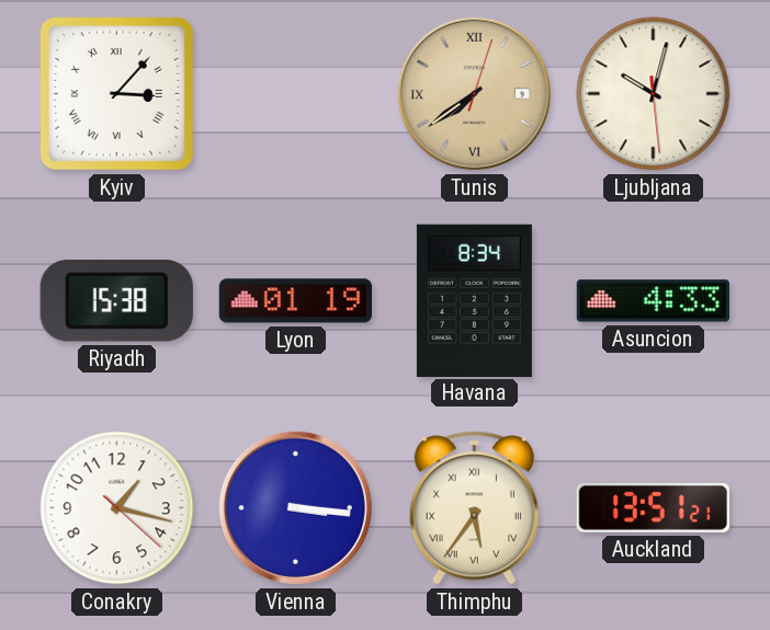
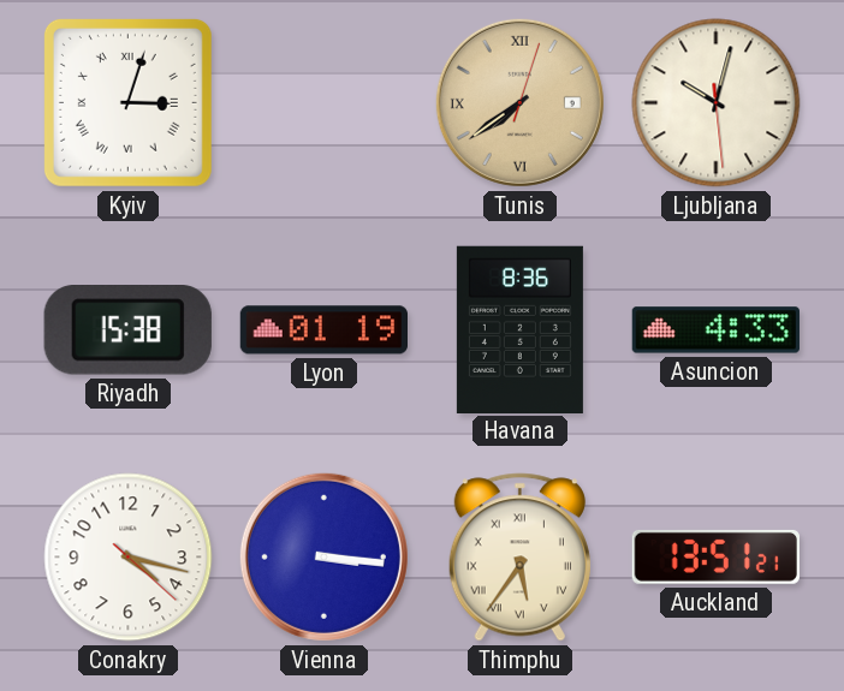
Kyiv: 3:07 -> 3:03
Havana: 8:34 -> 8:36
Conakry: 1:17 -> 4:17
